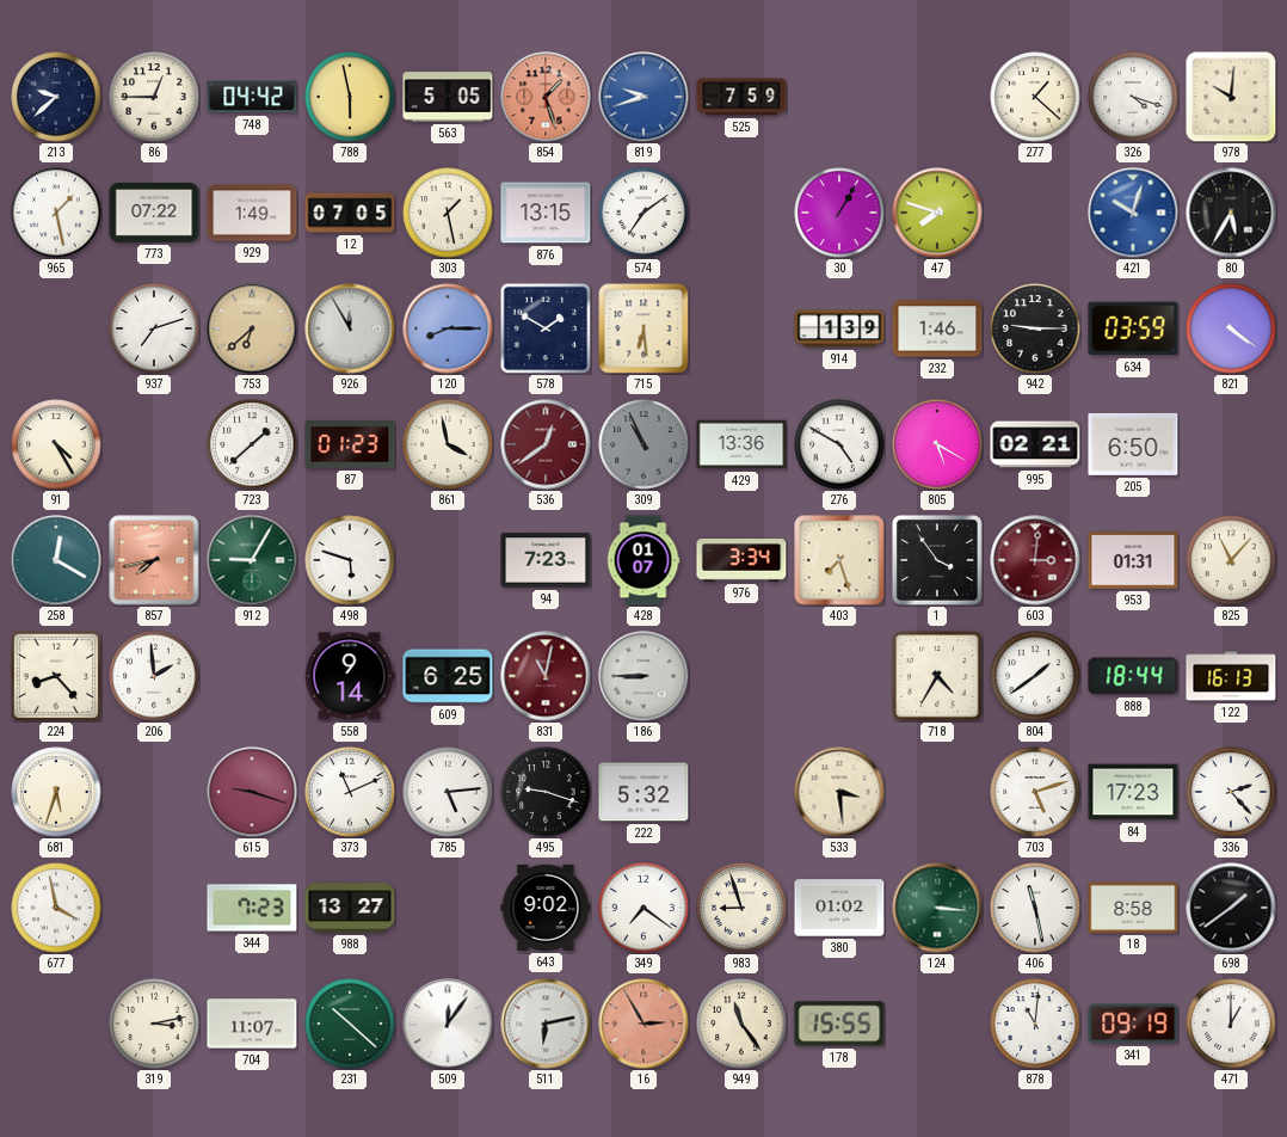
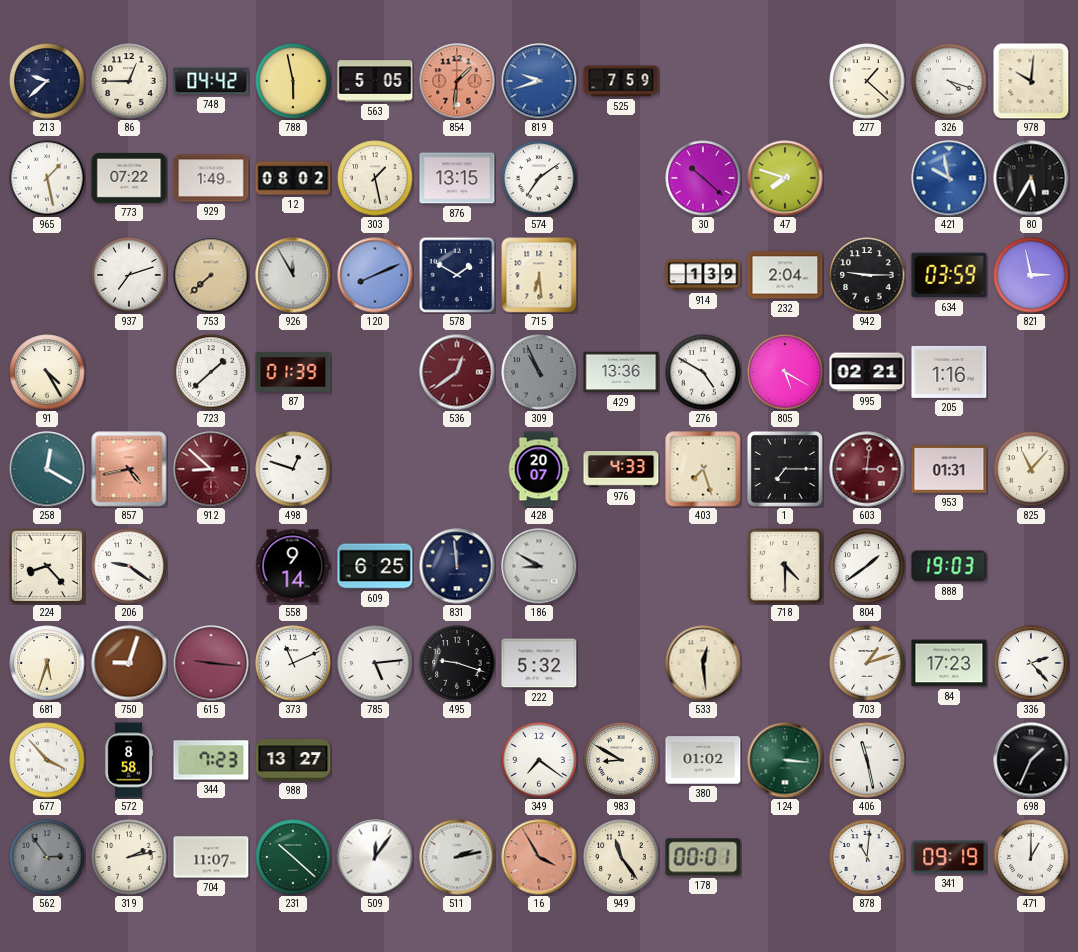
854: 1:27 -> 1:31
12: 07:05 -> 08:02
30: 1:05 -> 10:22
421: 10:03 -> 9:58
753: 6:38 -> 7:38
120: 8:15 -> 8:11
232: 1:46 -> 2:04
821: 4:21 -> 2:58
87: 01:23 -> 01:39
861: 3:58 -> none
205: 6:50 -> 1:16
857: 7:43 -> 4:43
912: 9:05 -> 8:52
912 dial: green -> burgundy
498: 5:48 -> 12:48
94: 7:23 -> none
428: 01:07 -> 20:07
976: 3:34 -> 4:33
1: 3:54 -> 7:15
206: 1:59 -> 9:21
831: 11:02 -> 11:59
831 dial: burgundy -> navy
186: 8:45 -> 8:50
718: 4:35 -> 4:30
888: 18:44 -> 19:03
122: 16:13 -> none
750: none -> 9:03
615: 9:18 -> 9:16
533: 3:29 -> 12:29
703: 5:12 -> 1:12
677: 3:58 -> 3:53
572: none -> 8:58
643: 9:02 -> none
983: 8:57 -> 8:50
18: 8:58 -> none
698: 1:39 -> 1:34
562: none -> 2:54
319: 3:13 -> 2:13
511: 6:13 -> 2:13
16: 2:55 -> 3:55
178: 15:55 -> 00:01
